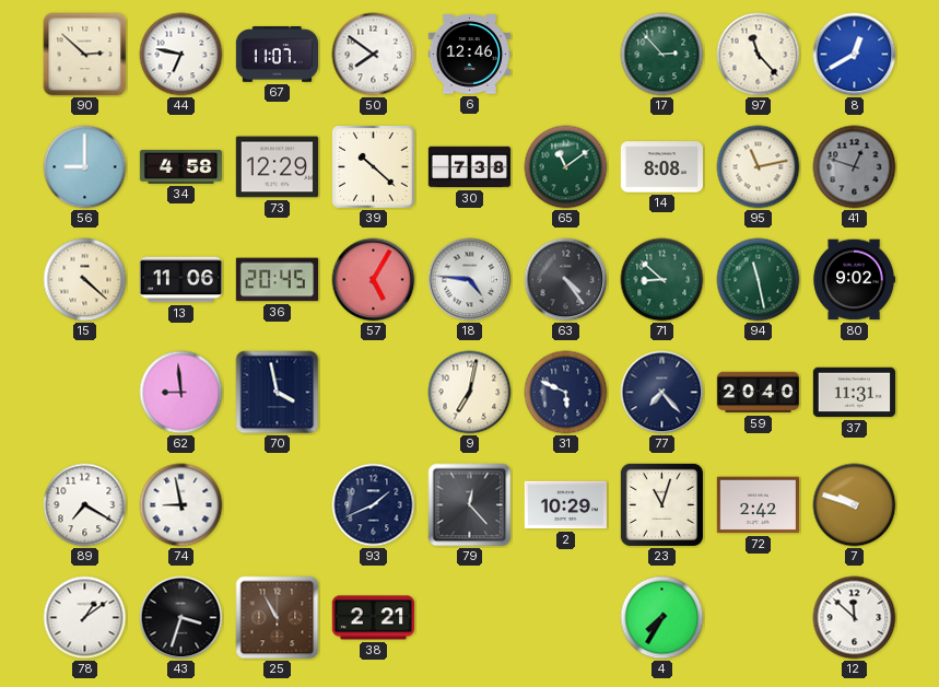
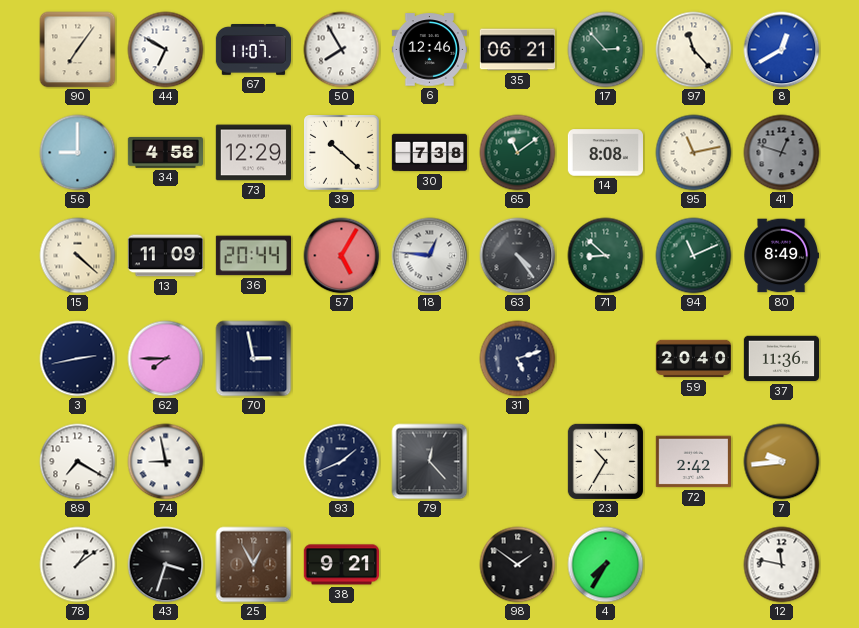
90: 2:52 -> 7:06
44: 6:47 -> 6:50
50: 7:51 -> 7:55
35: none -> 06:21
13: 11:06 -> 11:09
36: 20:45 -> 20:44
18: 4:46 -> 12:46
94: 11:28 -> 11:11
80: 9:02 -> 8:49
3: none -> 2:43
62: 8:59 -> 7:45
70: 3:58 -> 2:58
9: 7:02 -> none
31: 5:49 -> 5:12
77: 7:23 -> none
37: 11:31 -> 11:36
2: 10:29 -> none
23: 11:03 -> 10:35
7: 9:48 -> 9:44
25: 10:55 -> 12:55
38: 2:21 -> 9:21
98: none -> 1:51
12: 11:52 -> 11:47
